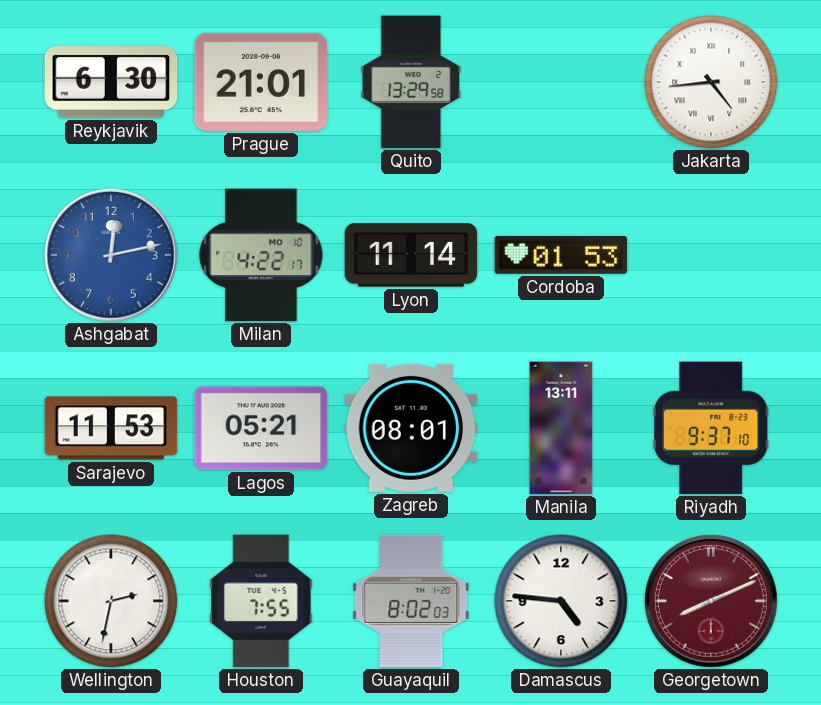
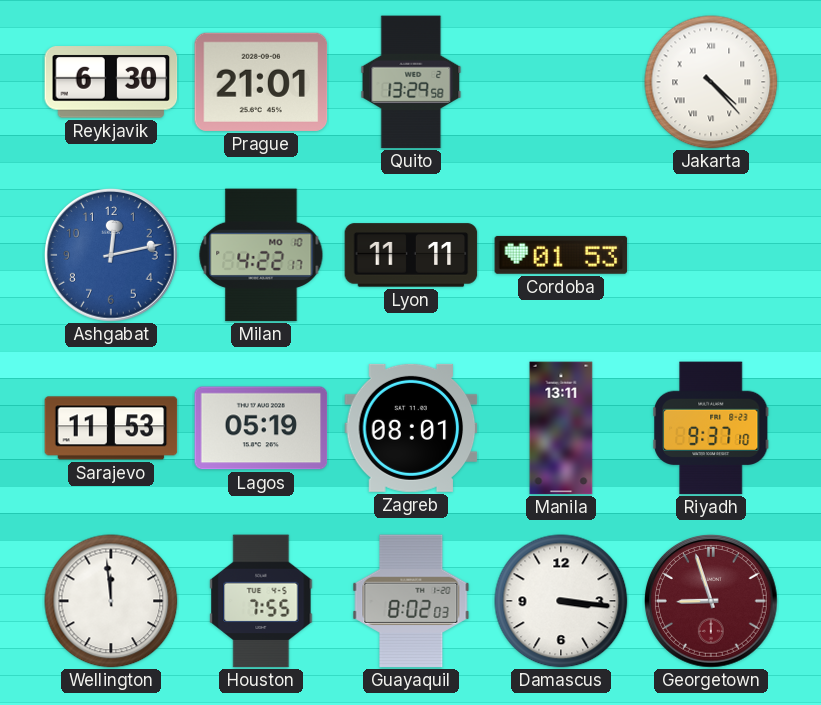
Jakarta: 4:44 -> 4:23
Lyon: 11:14 -> 11:11
Lagos: 05:21 -> 05:19
Wellington: 2:32 -> 11:59
Damascus: 4:46 -> 3:16
Georgetown: 8:11 -> 8:57
